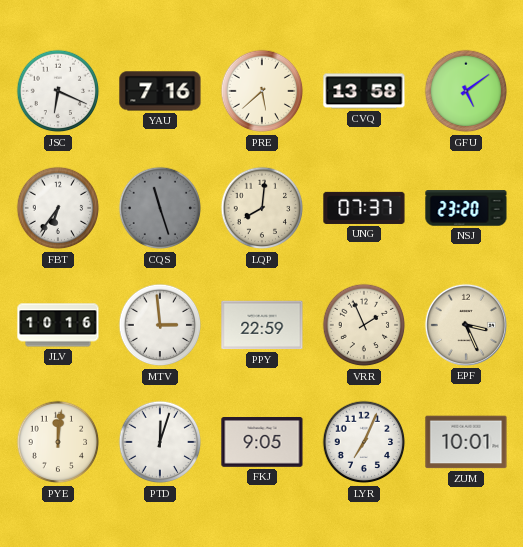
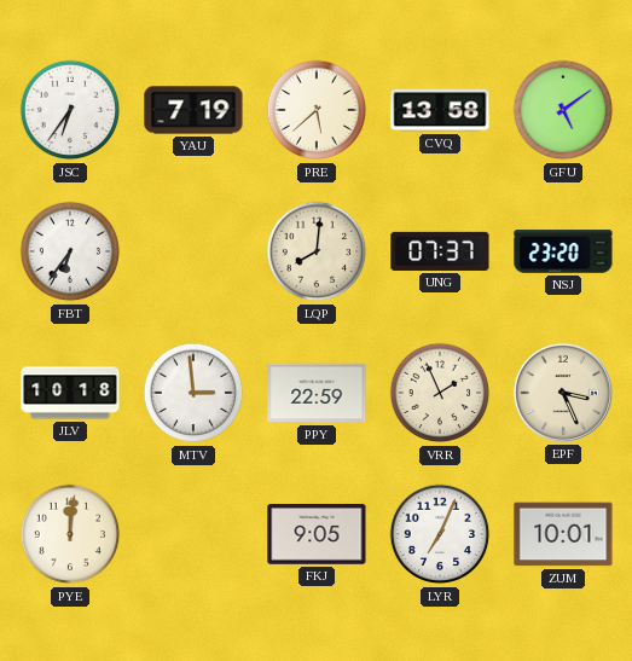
JSC: 6:19 -> 6:36
YAU: 7:16 -> 7:19
CQS: 11:27 -> none
JLV: 10:16 -> 10:18
PTD: 12:03 -> none
